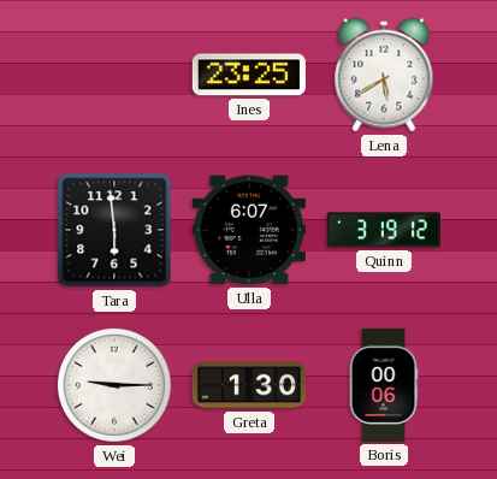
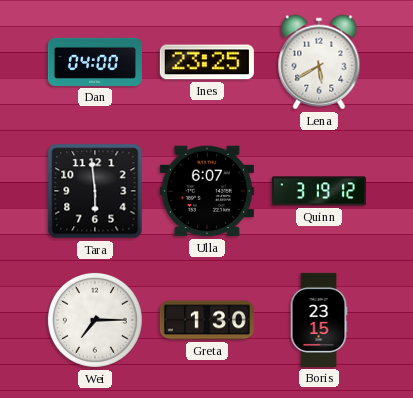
Dan: none -> 04:00
Wei: 9:15 -> 7:15
Boris: 00:06 -> 23:15
